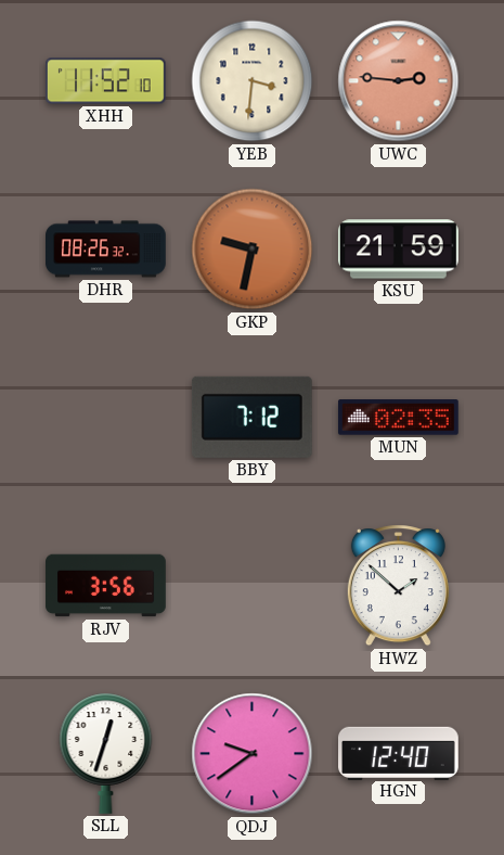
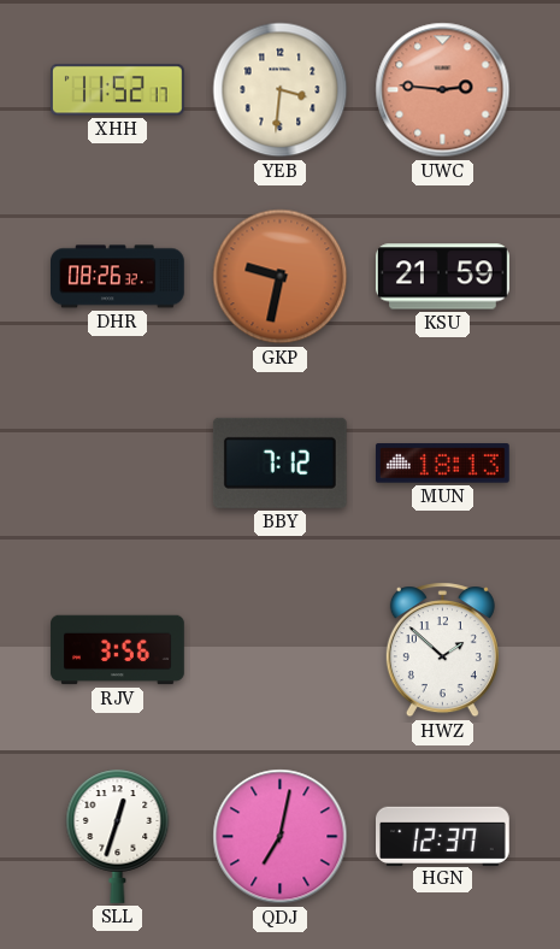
XHH: 11:52:10 -> 11:52:17
MUN: 02:35 -> 18:13
QDJ: 9:39 -> 7:02
HGN: 12:40 -> 12:37
